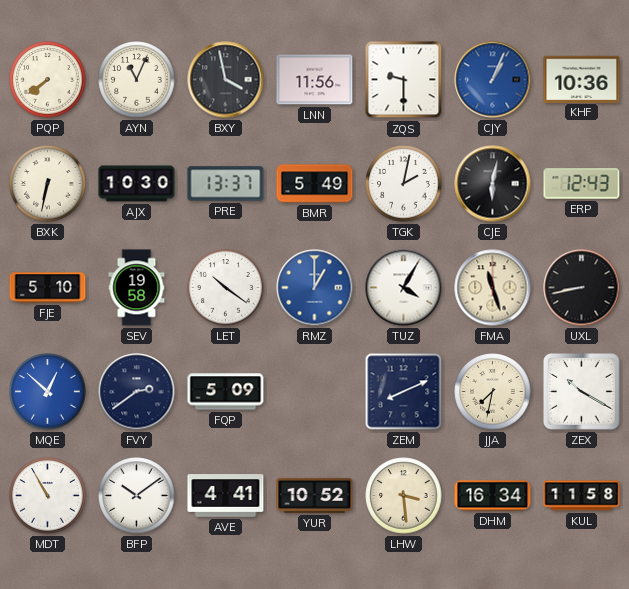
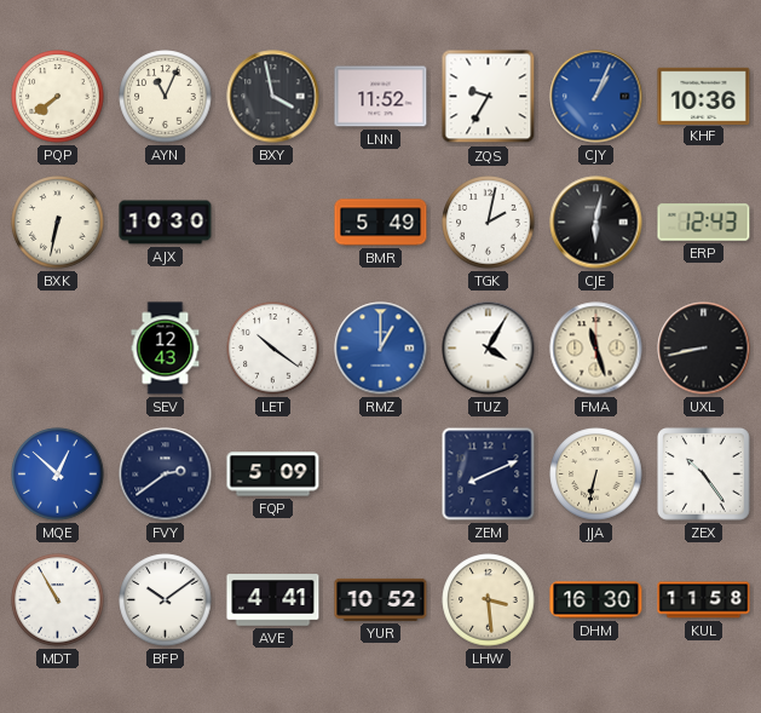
LNN: 11:56 -> 11:52
ZQS: 9:30 -> 9:35
PRE: 13:37 -> none
FJE: 5:10 -> none
SEV: 19:58 -> 12:43
JJA: 7:32 -> 6:32
ZEX: 10:20 -> 10:24
DHM: 16:34 -> 16:30
